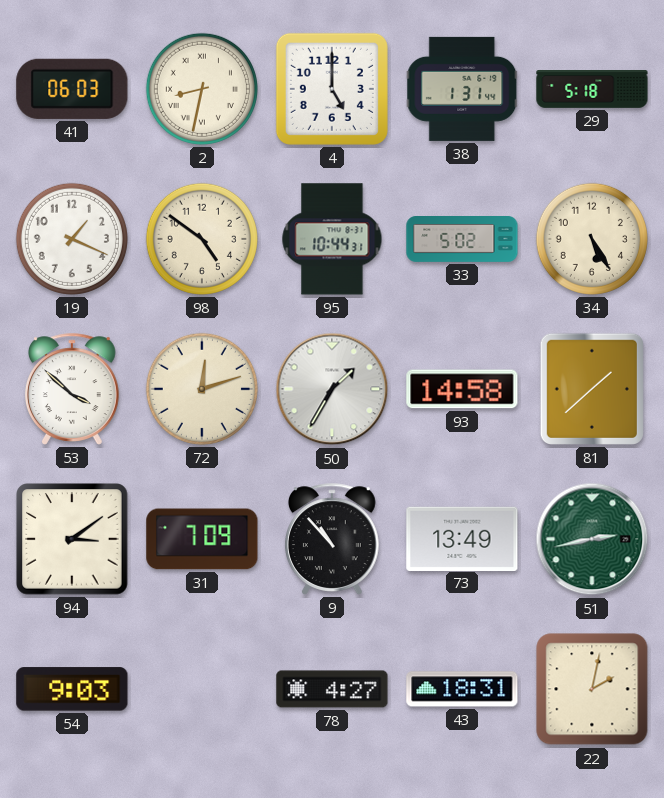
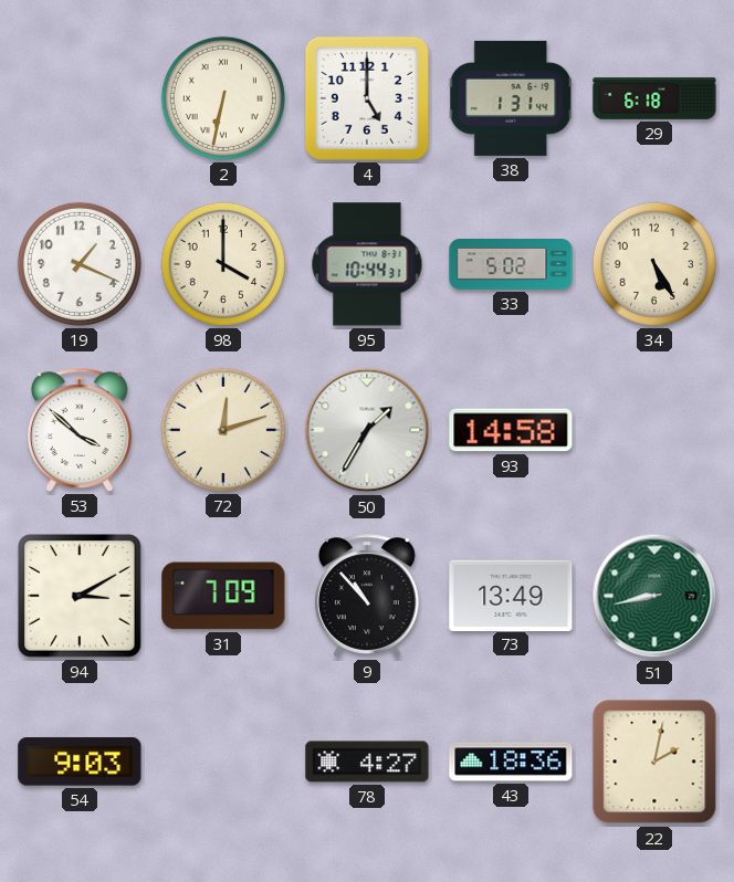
41: 06:03 -> none
2: 8:32 -> 6:32
29: 5:18 -> 6:18
98: 4:51 -> 4:00
81: 1:38 -> none
94: 3:09 -> 3:10
51: 2:43 -> 8:43
43: 18:31 -> 18:36
